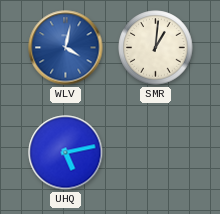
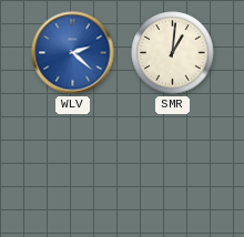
WLV: 4:02 -> 2:22
UHQ: 5:13 -> none
